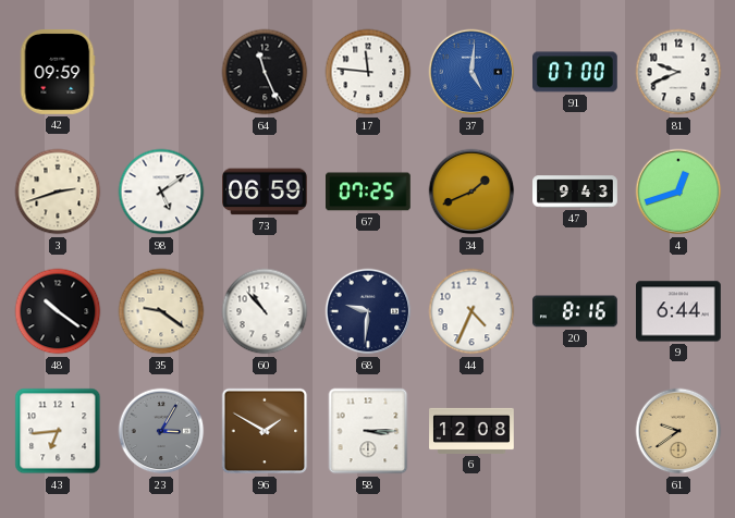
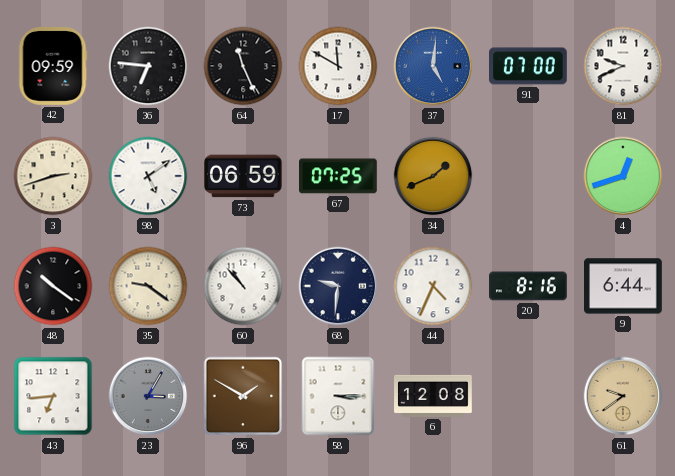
36: none -> 6:46
17: 11:46 -> 11:50
47: 9:43 -> none
